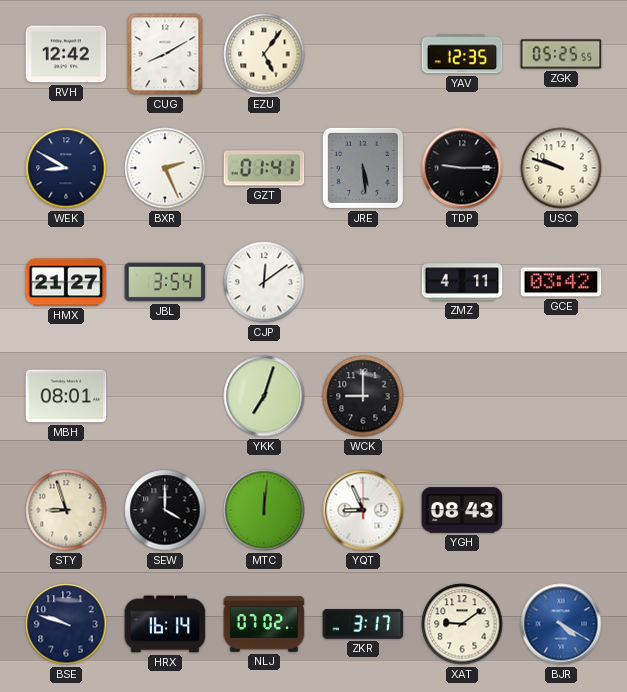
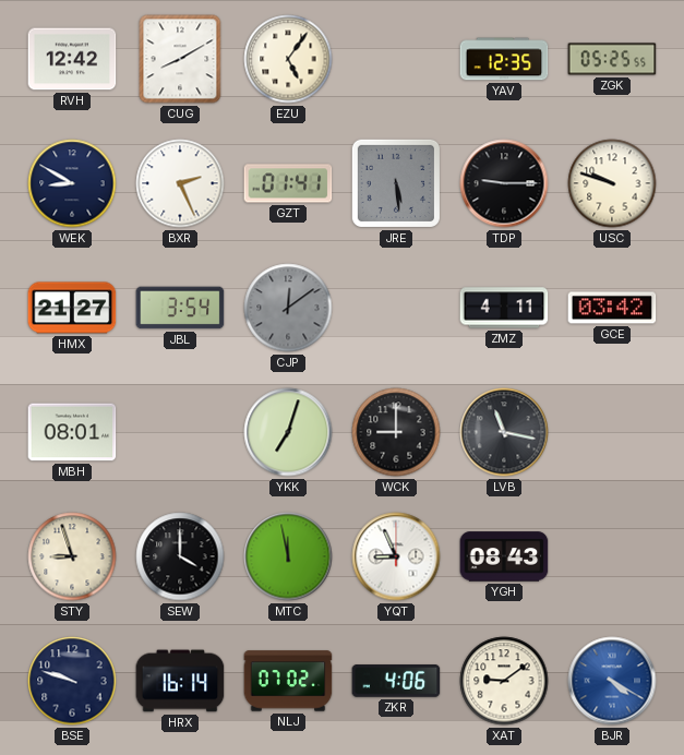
CJP dial: white -> grey
LVB: none -> 11:17
MTC: 12:01 -> 11:58
ZKR: 3:17 -> 4:06
